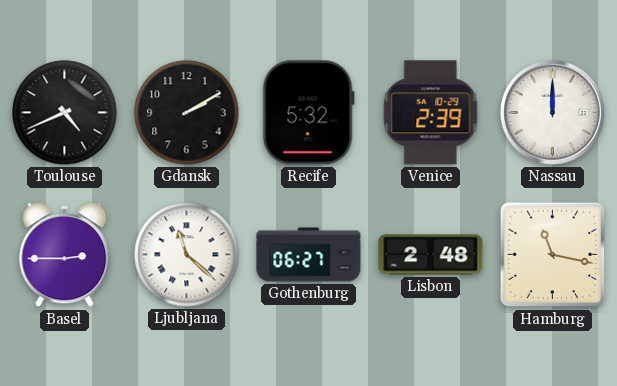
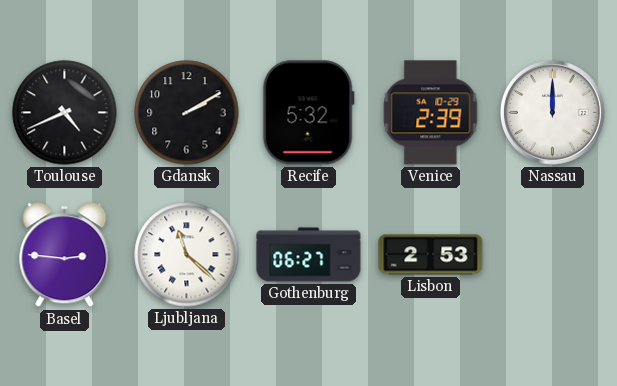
Basel: 2:45 -> 2:46
Lisbon: 2:48 -> 2:53
Hamburg: 11:17 -> none
